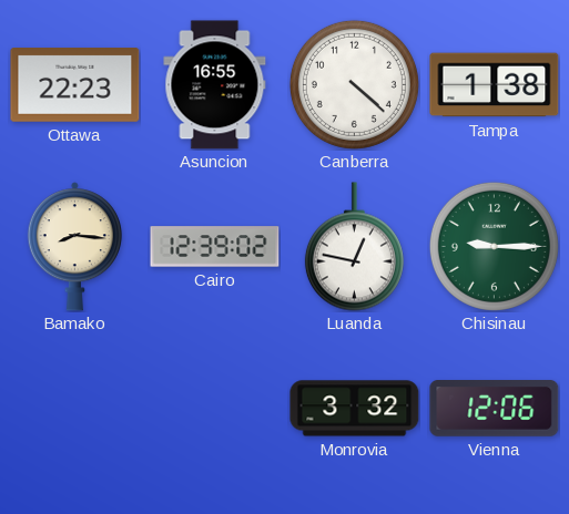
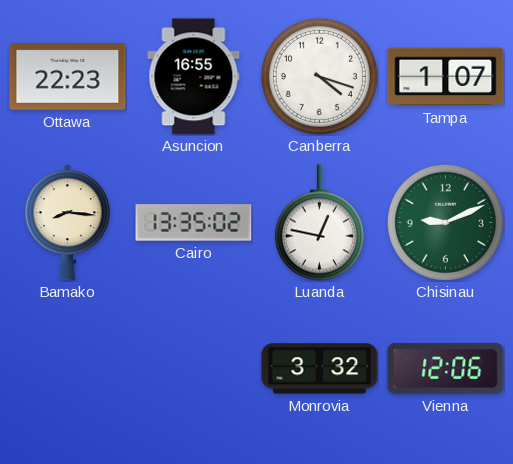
Canberra: 4:22 -> 4:18
Tampa: 1:38 -> 1:07
Cairo: 12:39 -> 13:35
Chisinau: 9:15 -> 9:11
